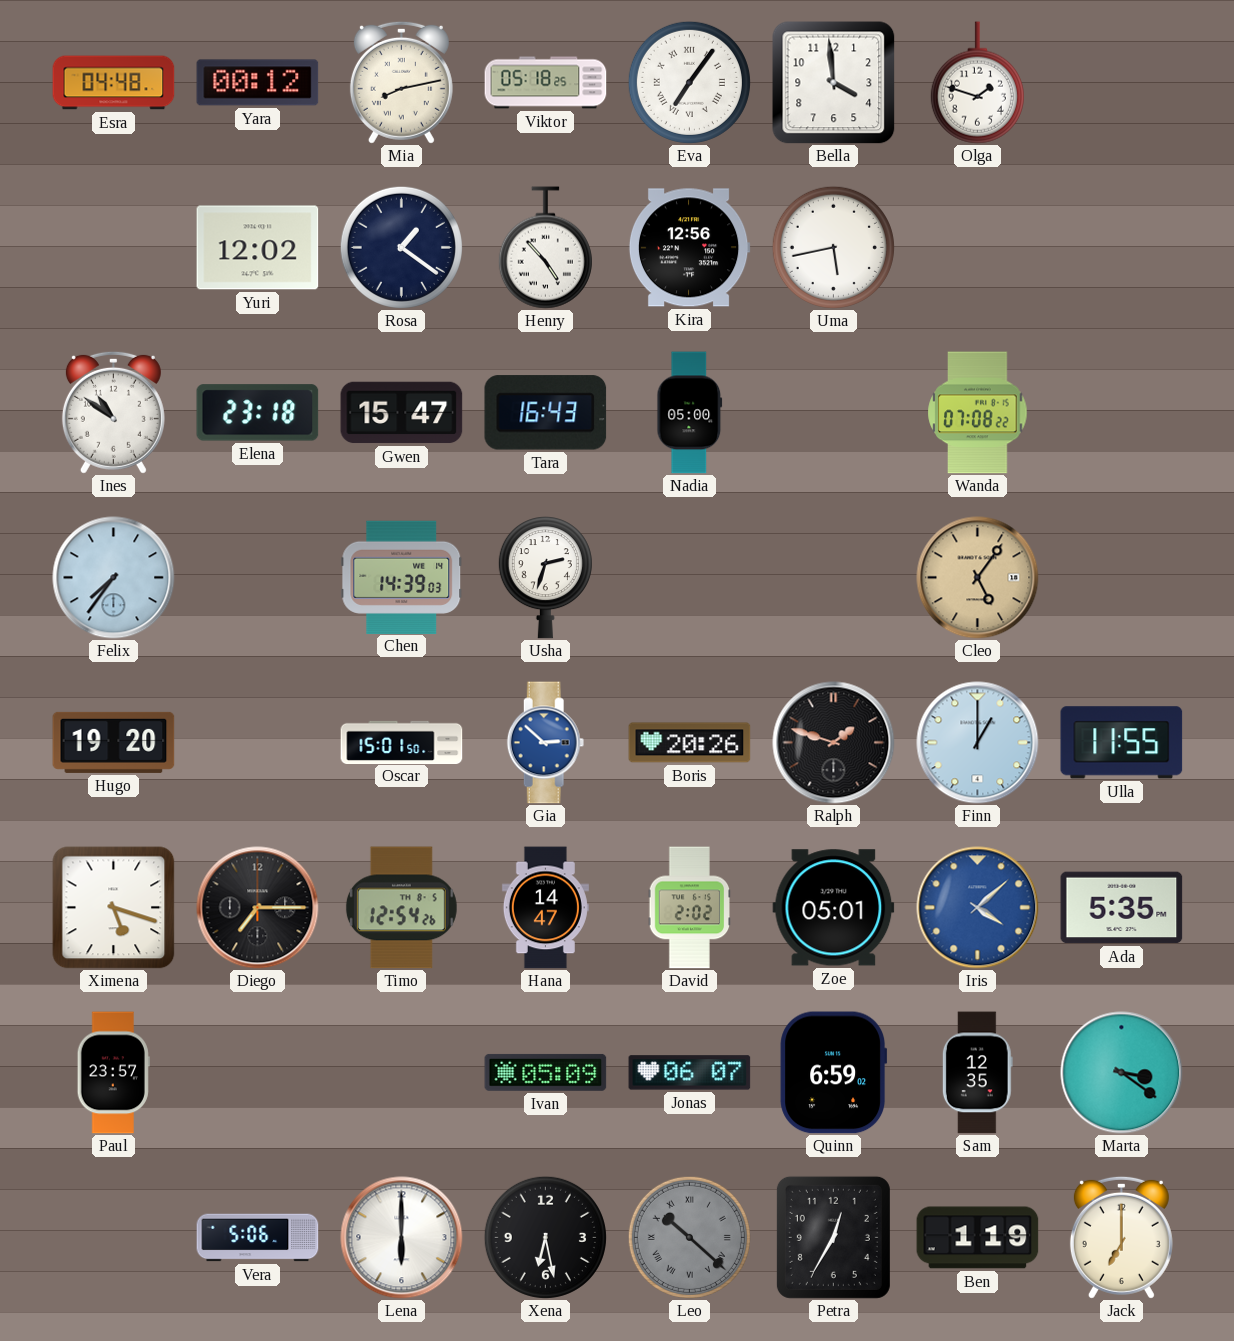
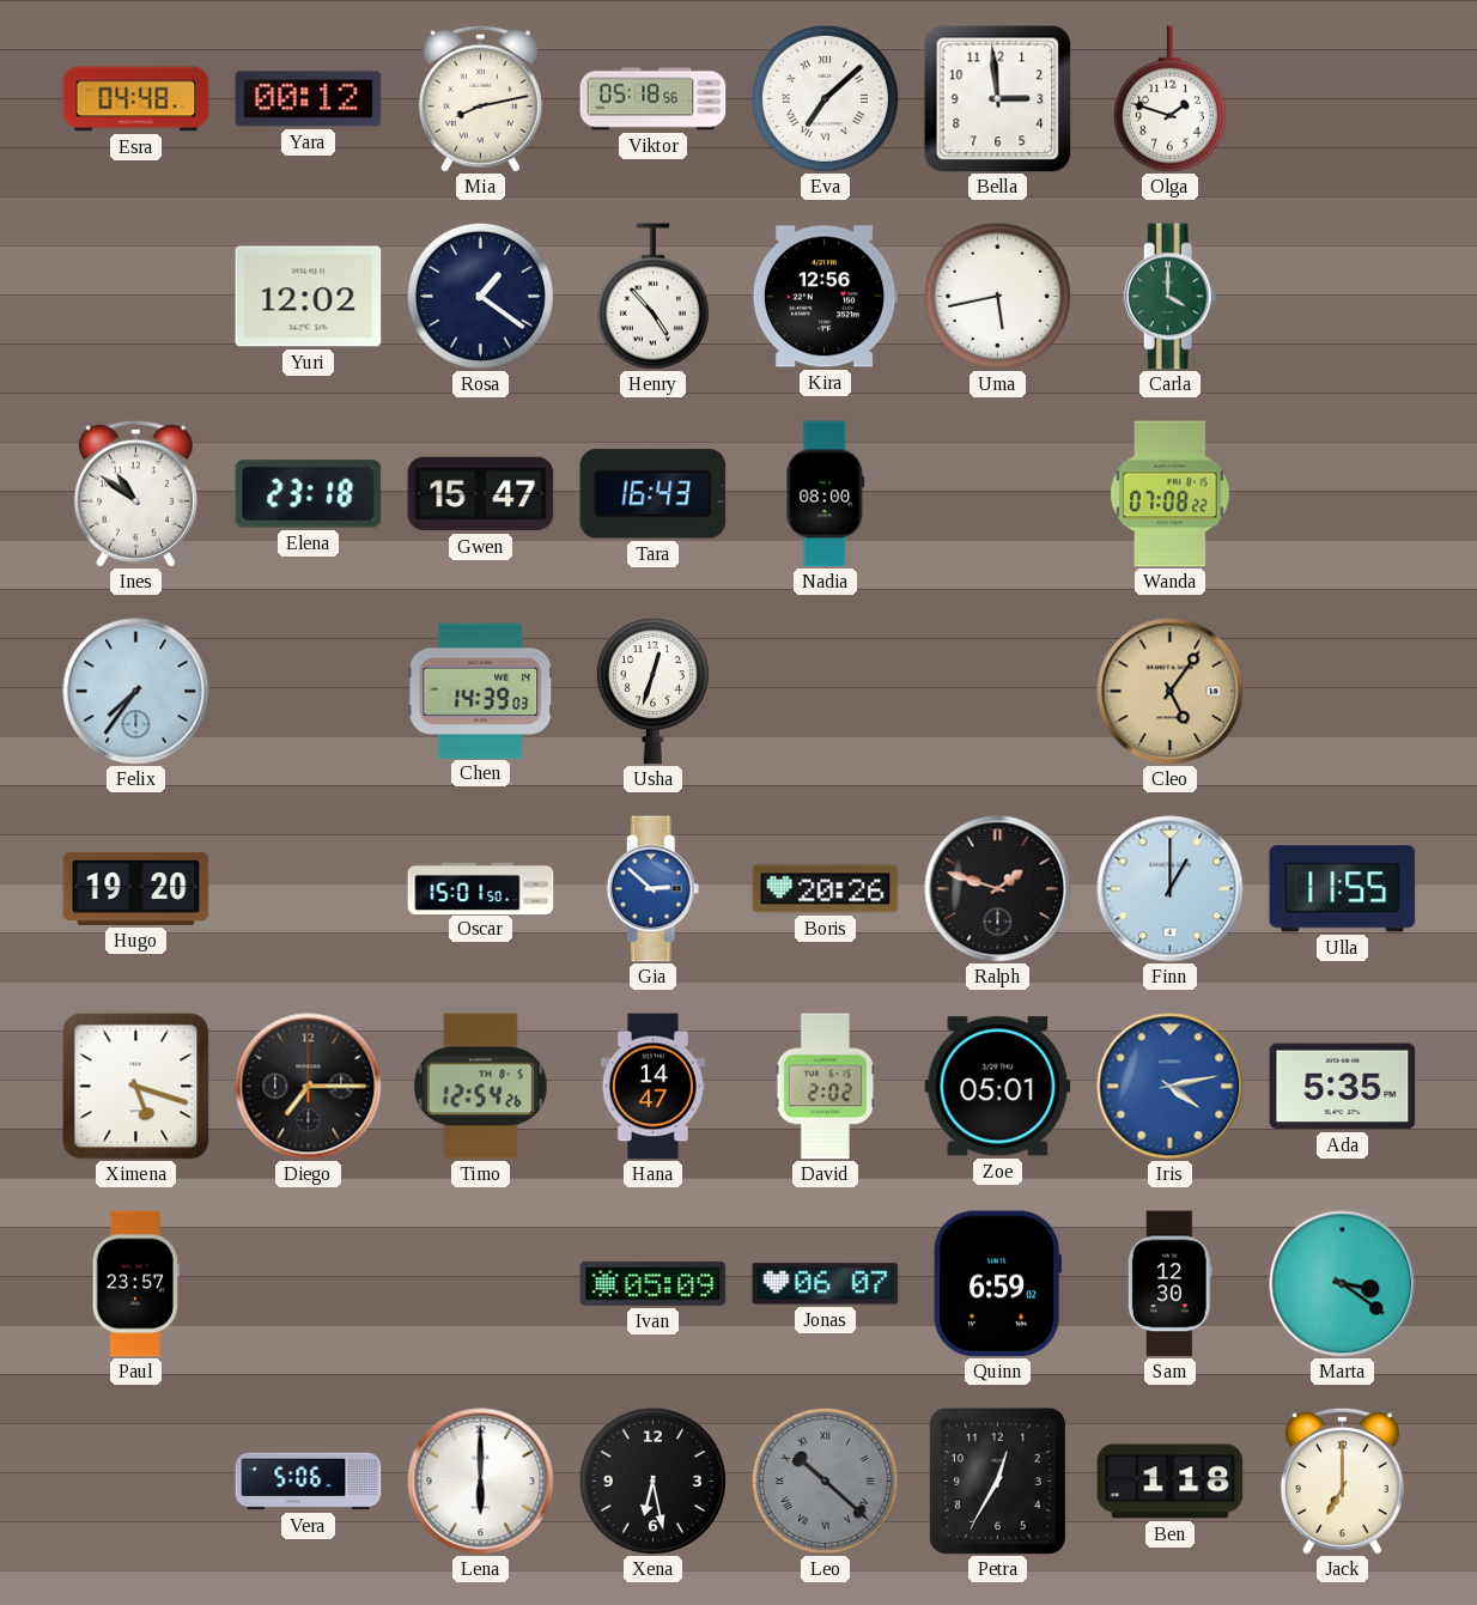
Viktor: 05:18:25 -> 05:18:56
Eva: 7:06 -> 7:08
Bella: 3:59 -> 2:59
Carla: none -> 4:00
Nadia: 05:00 -> 08:00
Usha: 2:33 -> 12:33
Iris: 4:08 -> 4:13
Sam: 12:35 -> 12:30
Ben: 1:19 -> 1:18
